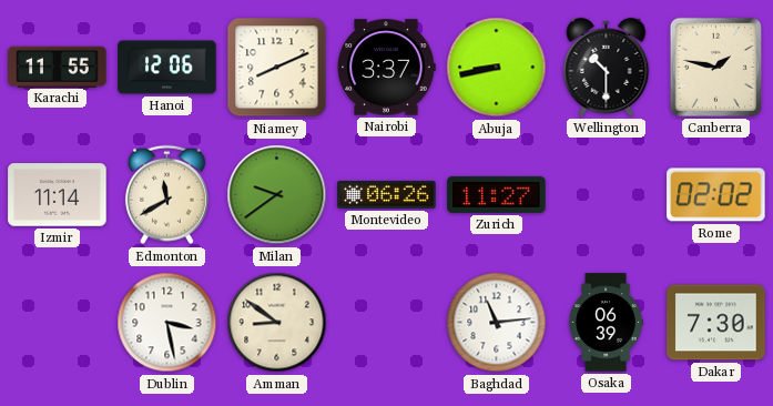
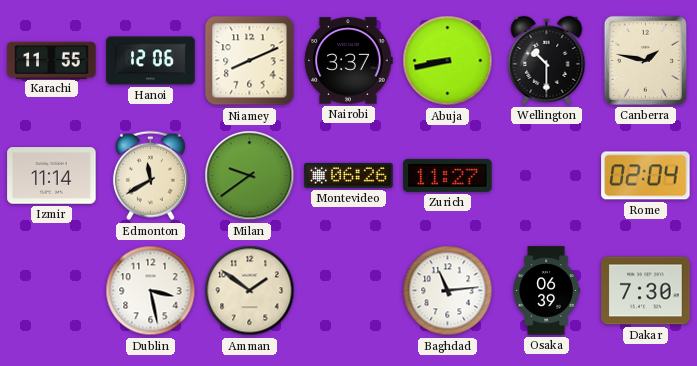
Rome: 02:02 -> 02:04
Amman: 8:51 -> 1:51
